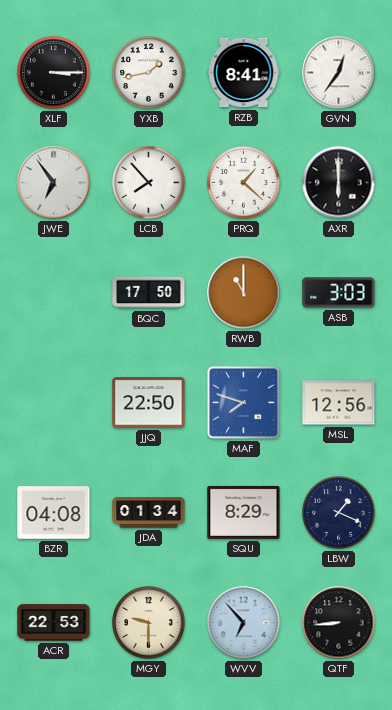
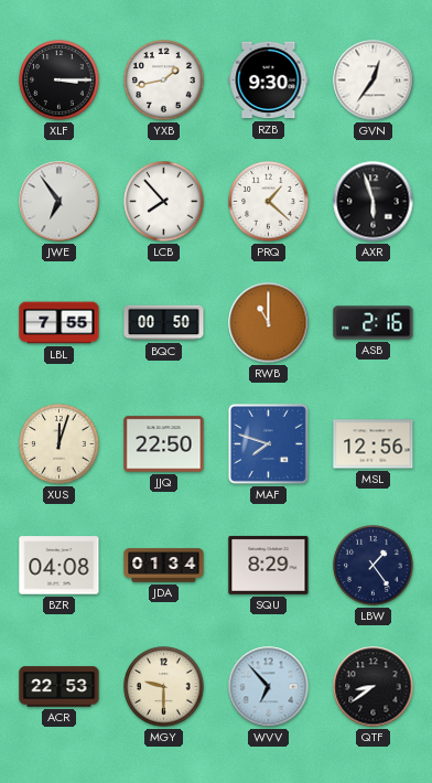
RZB: 8:41 -> 9:30
AXR: 6:00 -> 5:57
LBL: none -> 7:55
BQC: 17:50 -> 00:50
ASB: 3:03 -> 2:16
XUS: none -> 12:03
LBW: 1:19 -> 1:24
QTF: 8:44 -> 8:39
